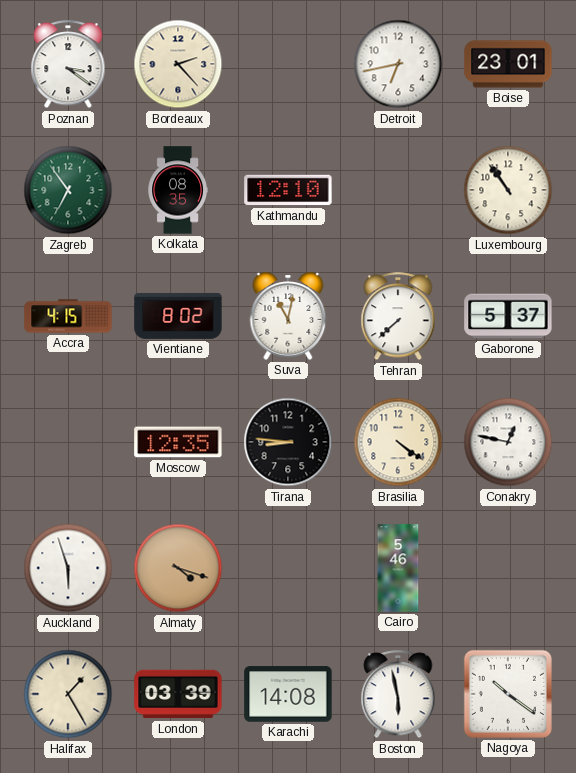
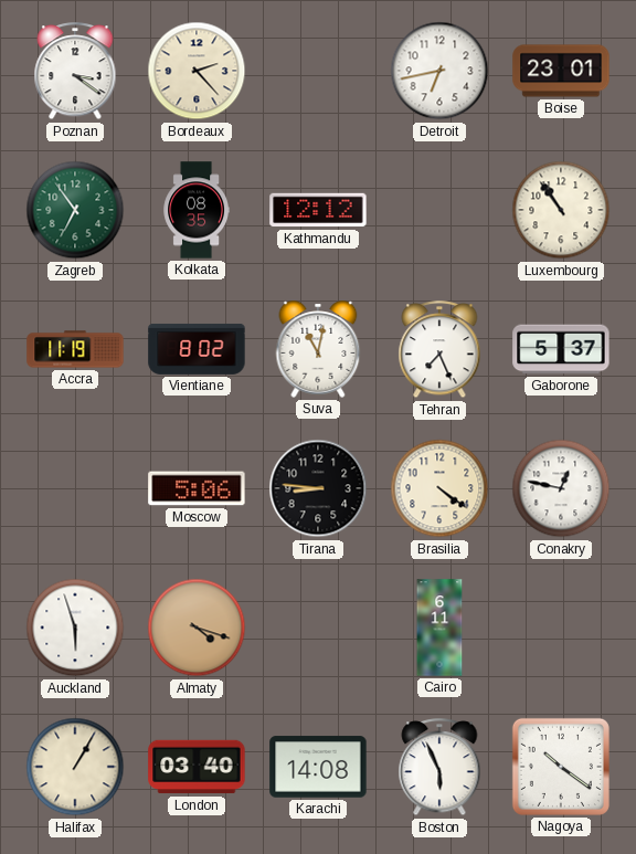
Kathmandu: 12:10 -> 12:12
Accra: 4:15 -> 11:19
Tehran: 7:38 -> 7:26
Moscow: 12:35 -> 5:06
Cairo: 5:46 -> 6:11
Halifax: 1:25 -> 1:05
London: 03:39 -> 03:40
Boston: 5:58 -> 5:56
